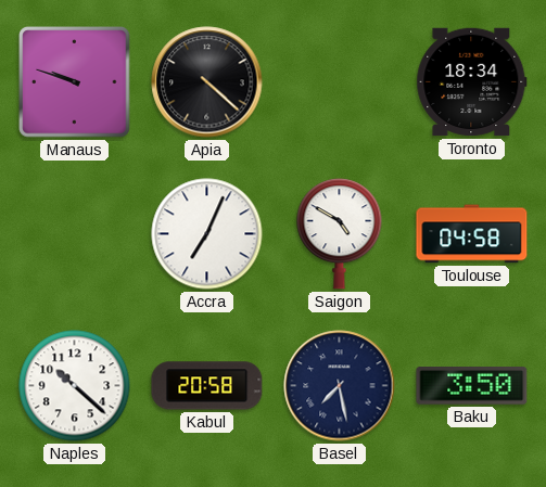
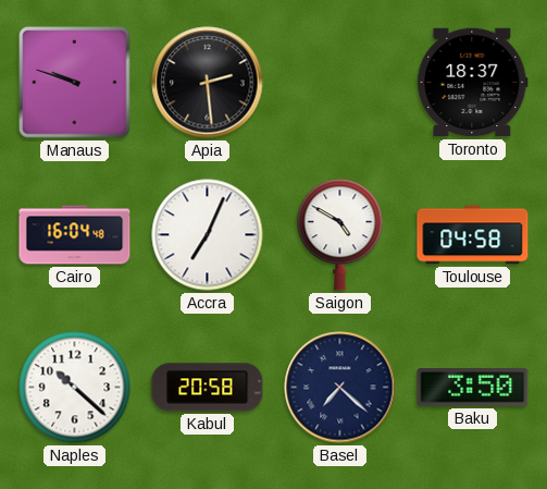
Apia: 4:22 -> 2:29
Toronto: 18:34 -> 18:37
Cairo: none -> 16:04
Basel: 7:28 -> 7:22
